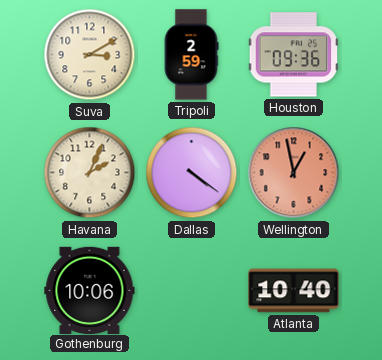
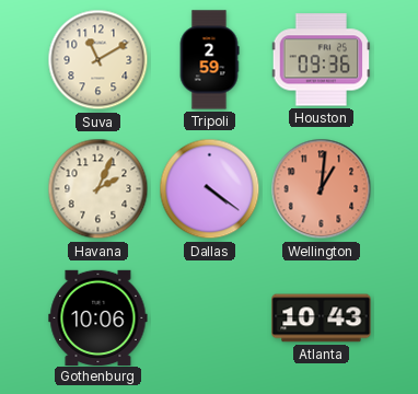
Suva: 3:10 -> 11:10
Wellington: 12:58 -> 1:01
Atlanta: 10:40 -> 10:43
